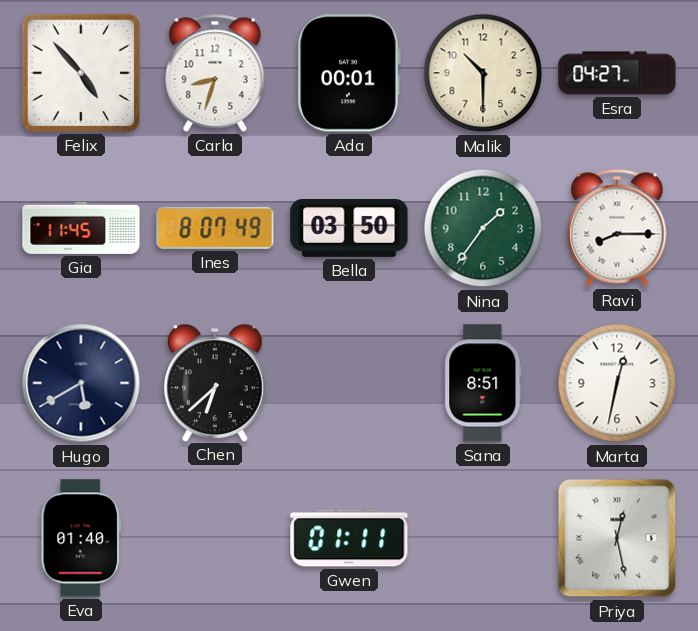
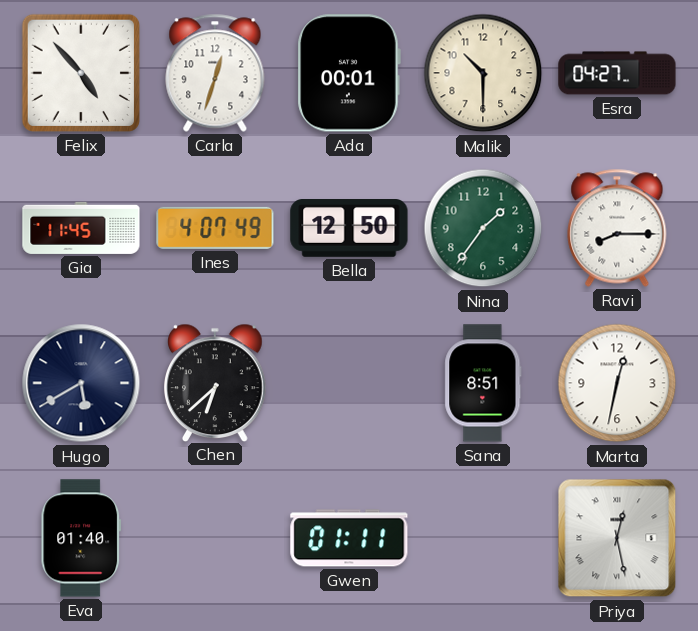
Carla: 8:33 -> 12:33
Ines: 8:07 -> 4:07
Bella: 03:50 -> 12:50
